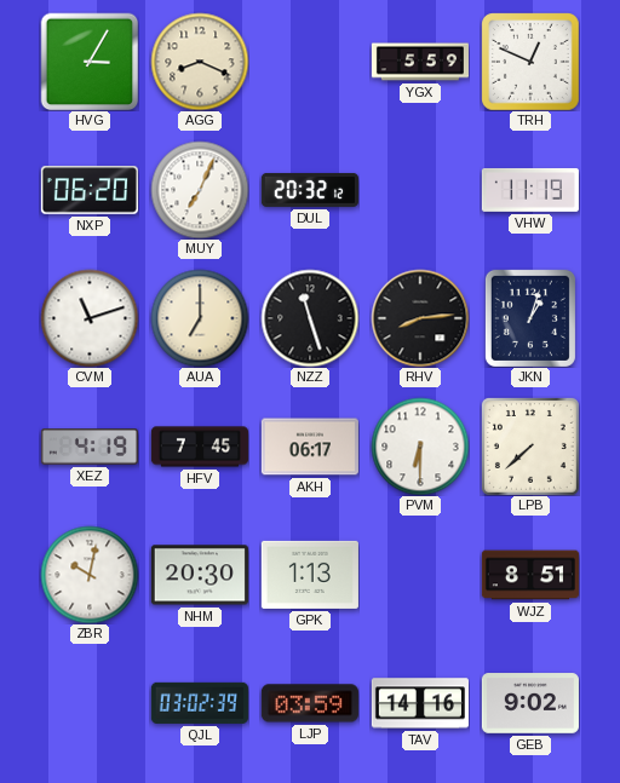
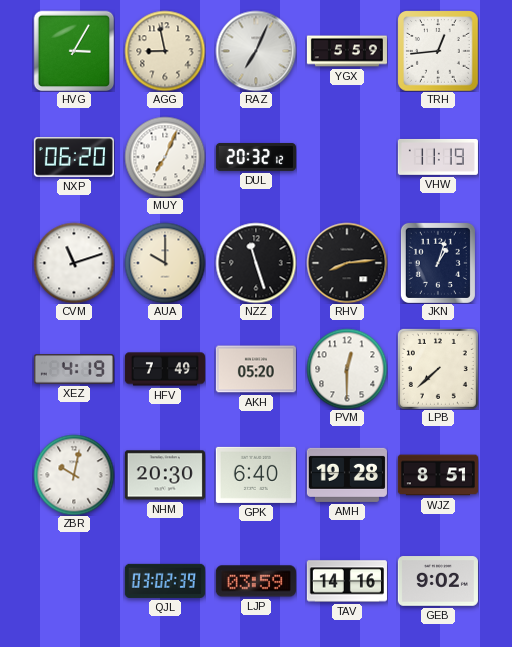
AGG: 8:19 -> 8:58
RAZ: none -> 7:04
TRH: 12:49 -> 12:44
AUA: 7:00 -> 10:00
HFV: 7:45 -> 7:49
AKH: 06:17 -> 05:20
PVM: 6:30 -> 12:30
GPK: 1:13 -> 6:40
AMH: none -> 19:28
